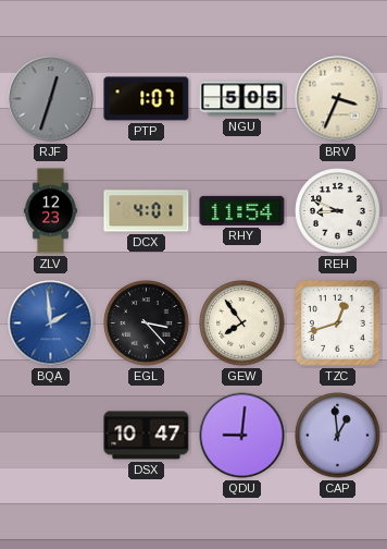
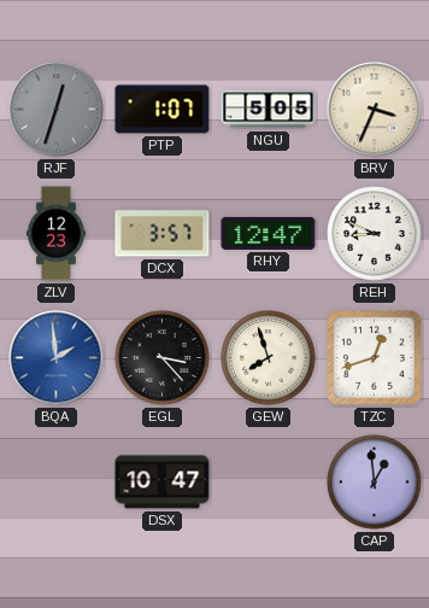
DCX: 4:01 -> 3:57
RHY: 11:54 -> 12:47
GEW: 7:54 -> 7:57
QDU: 9:01 -> none
